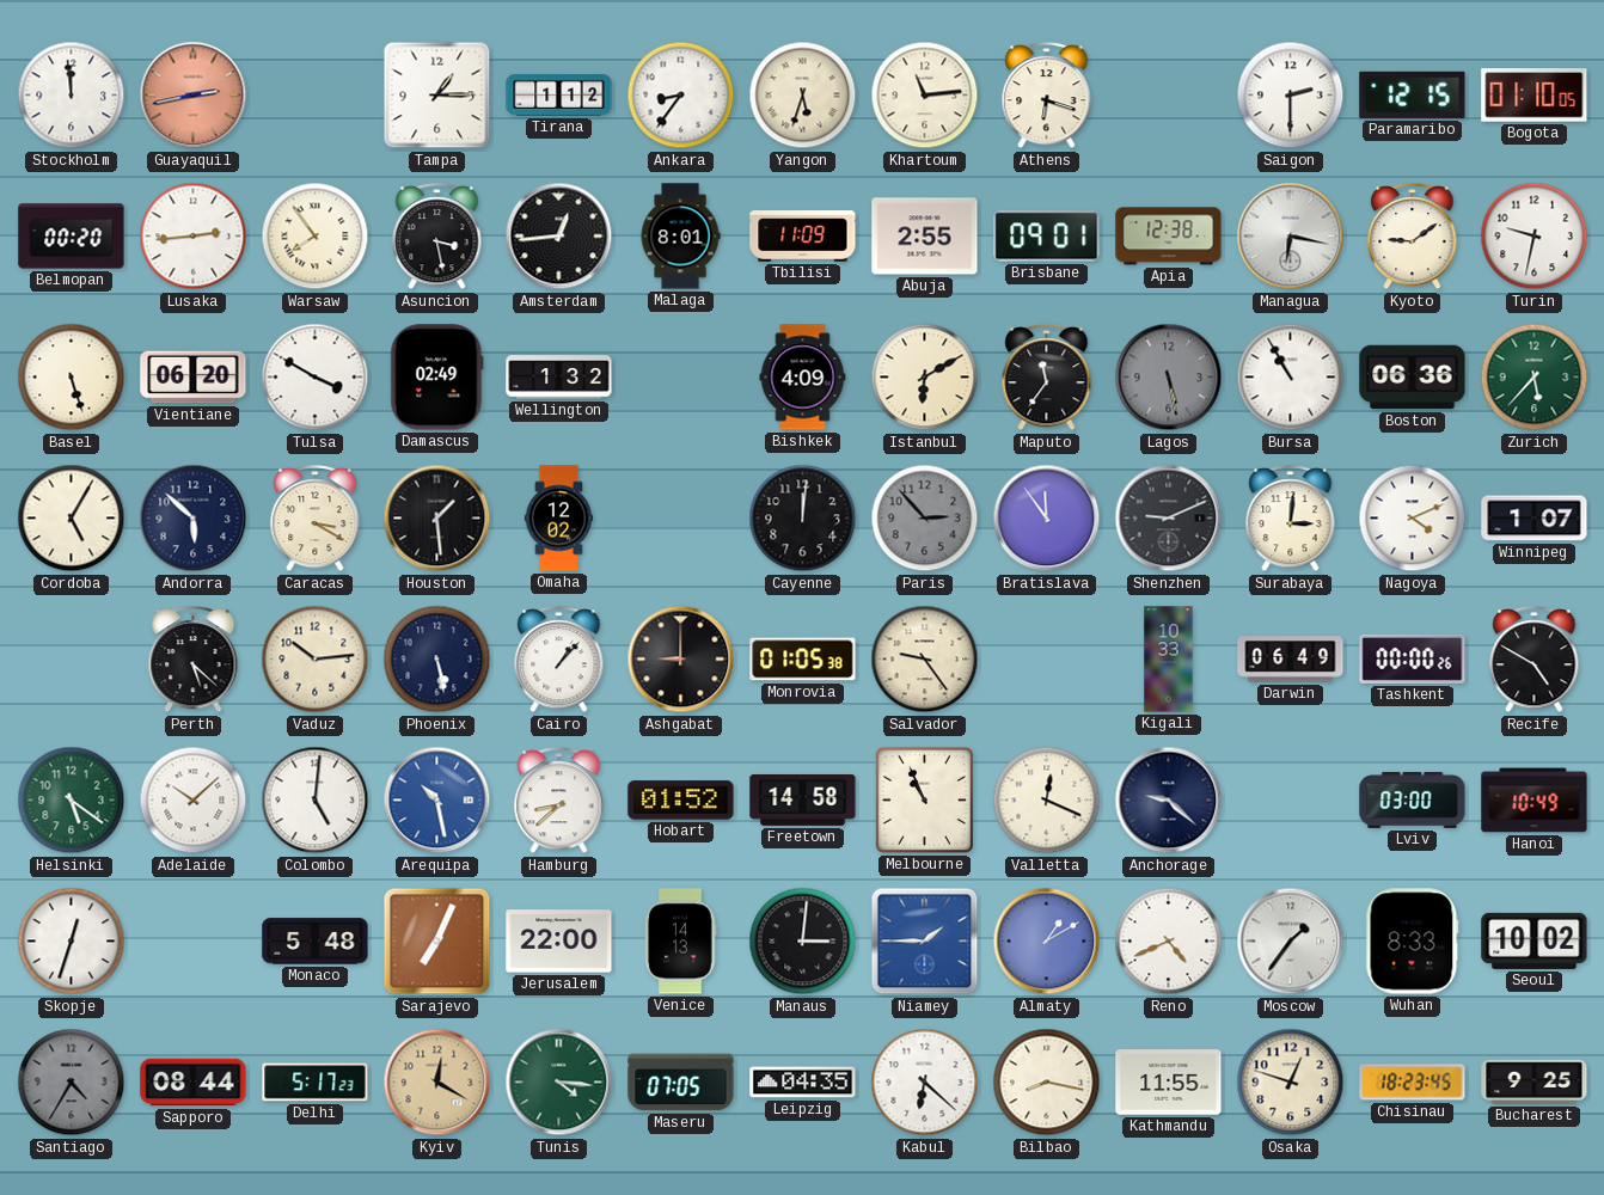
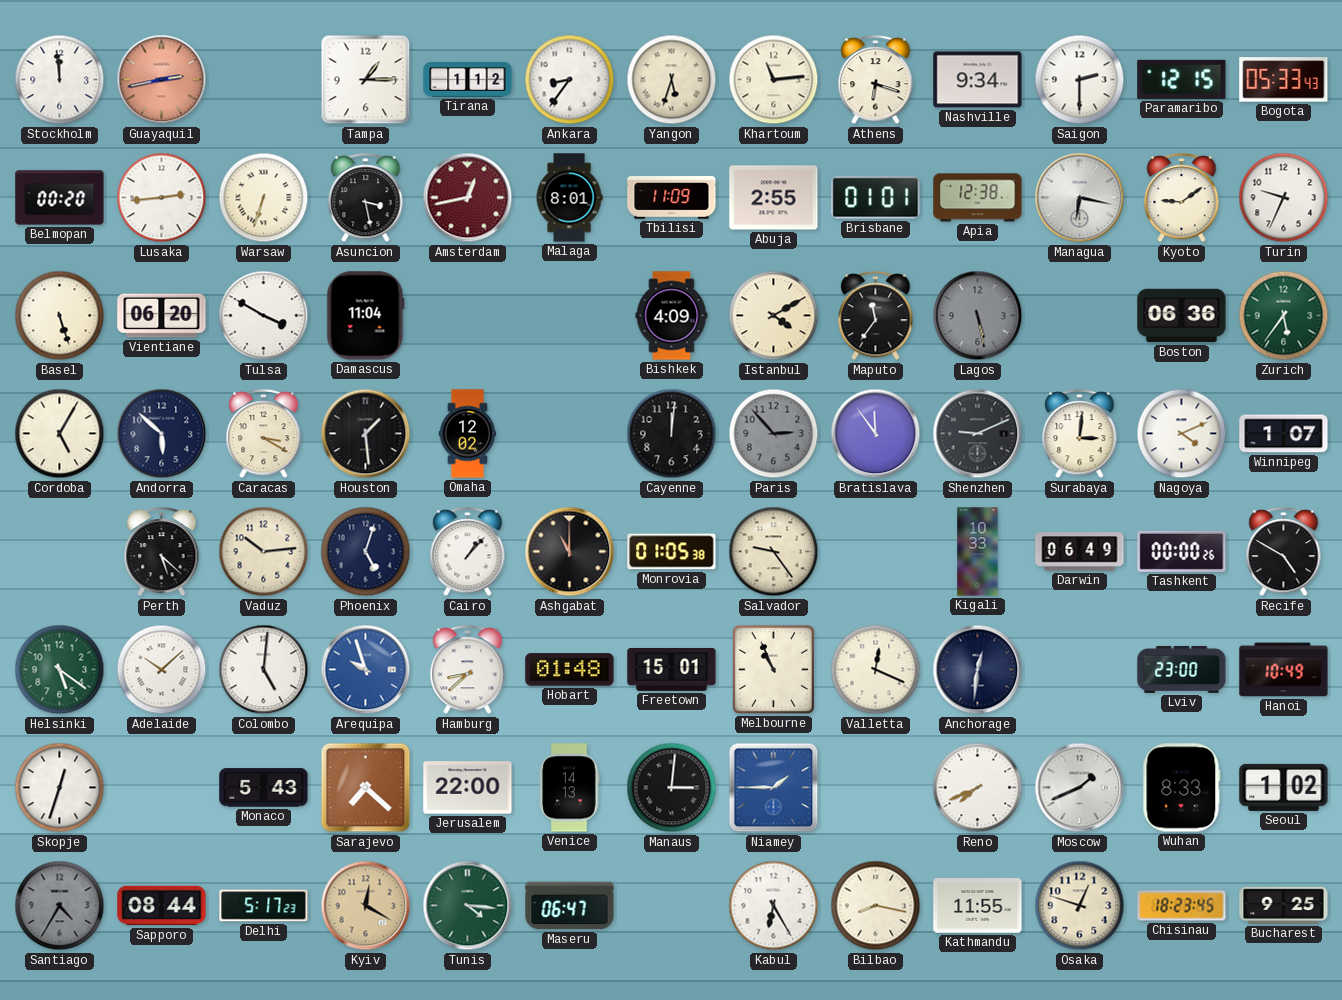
Nashville: none -> 9:34
Bogota: 01:10 -> 05:33
Warsaw: 7:54 -> 6:33
Amsterdam: 12:44 -> 12:43
Amsterdam dial: black -> burgundy
Brisbane: 09:01 -> 01:01
Turin: 9:32 -> 9:34
Damascus: 02:49 -> 11:04
Wellington: 1:32 -> none
Istanbul: 6:10 -> 4:10
Bursa: 10:55 -> none
Zurich: 5:37 -> 5:36
Phoenix: 5:28 -> 5:03
Ashgabat: 9:00 -> 11:00
Arequipa: 10:28 -> 9:57
Hobart: 01:52 -> 01:48
Freetown: 14:58 -> 15:01
Anchorage: 9:22 -> 12:31
Lviv: 03:00 -> 23:00
Monaco: 5:48 -> 5:43
Sarajevo: 7:04 -> 7:22
Almaty: 1:10 -> none
Reno: 4:41 -> 7:41
Moscow: 1:36 -> 1:41
Seoul: 10:02 -> 1:02
Maseru: 07:05 -> 06:47
Leipzig: 04:35 -> none
Kabul: 6:22 -> 6:25
